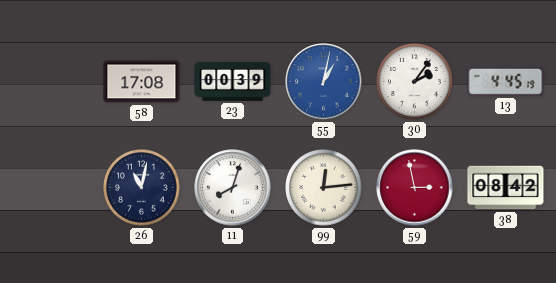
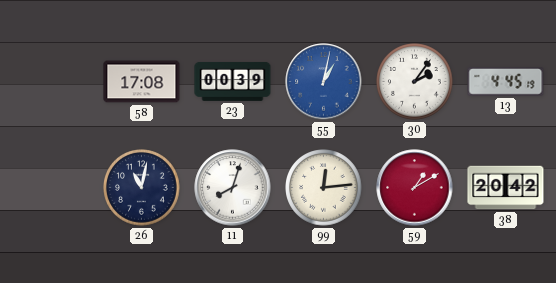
59: 2:58 -> 1:10
38: 08:42 -> 20:42
